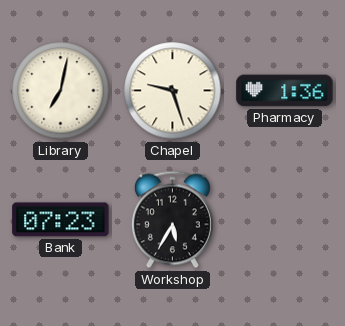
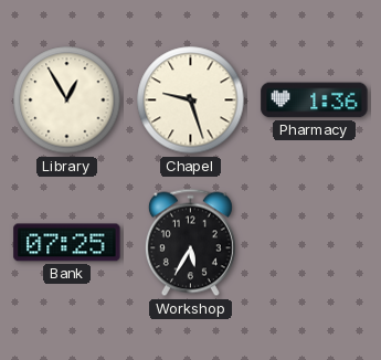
Library: 7:02 -> 12:55
Bank: 07:23 -> 07:25
